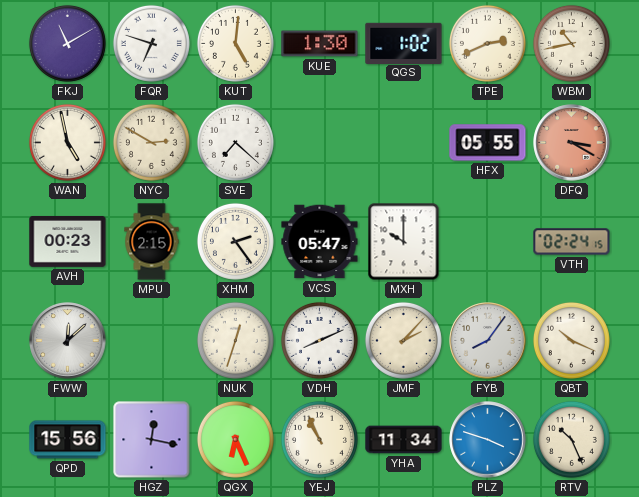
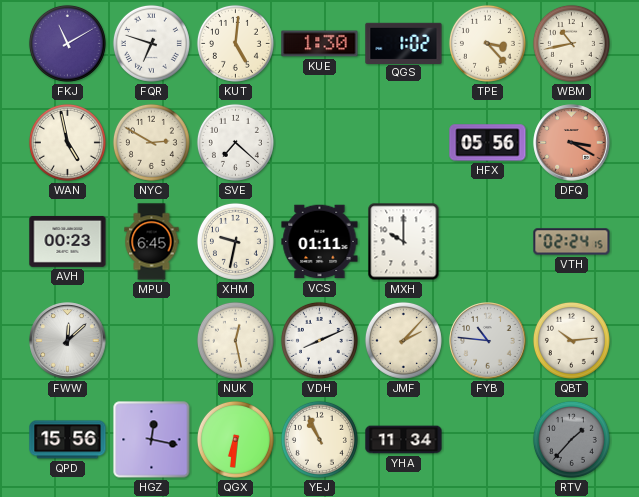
TPE: 2:41 -> 3:23
HFX: 05:55 -> 05:56
MPU: 2:15 -> 6:45
XHM: 2:24 -> 9:32
VCS: 05:47 -> 01:11
NUK: 12:33 -> 12:28
FYB: 8:06 -> 10:46
QBT: 10:19 -> 10:14
QGX: 6:26 -> 6:31
PLZ: 3:48 -> none
RTV: 10:26 -> 1:37
RTV dial: cream -> grey
